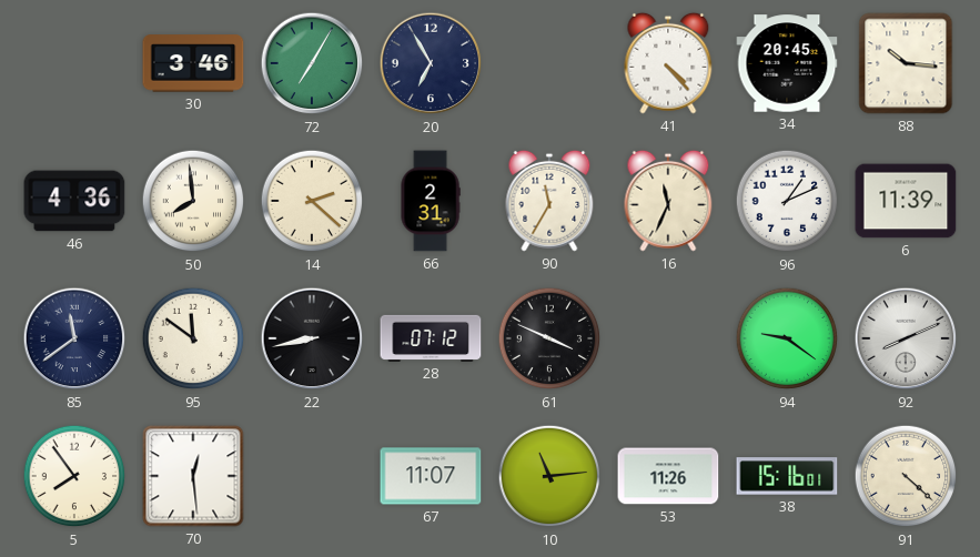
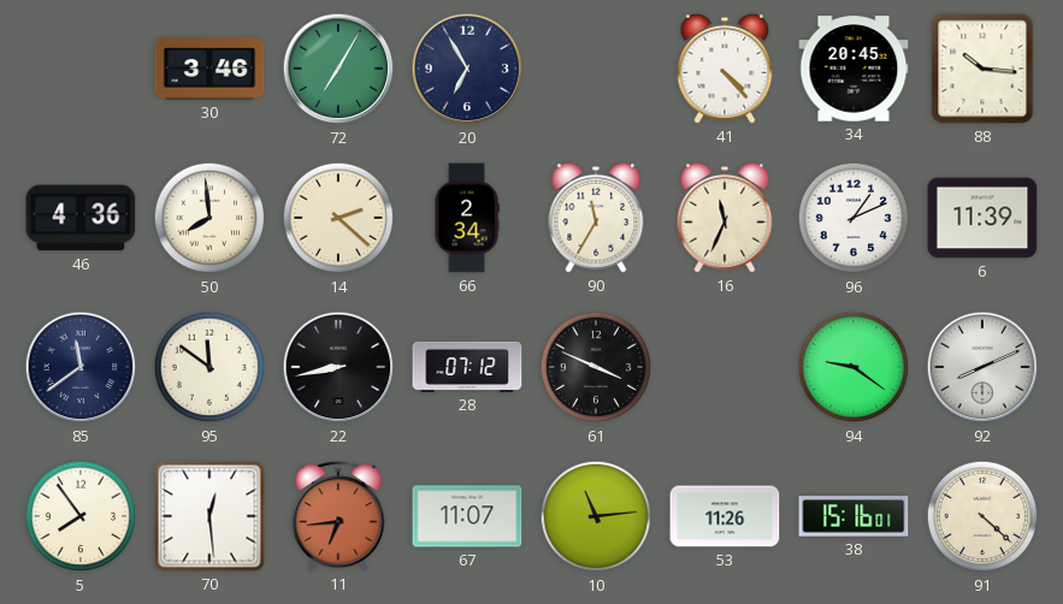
66: 2:31 -> 2:34
11: none -> 6:44
